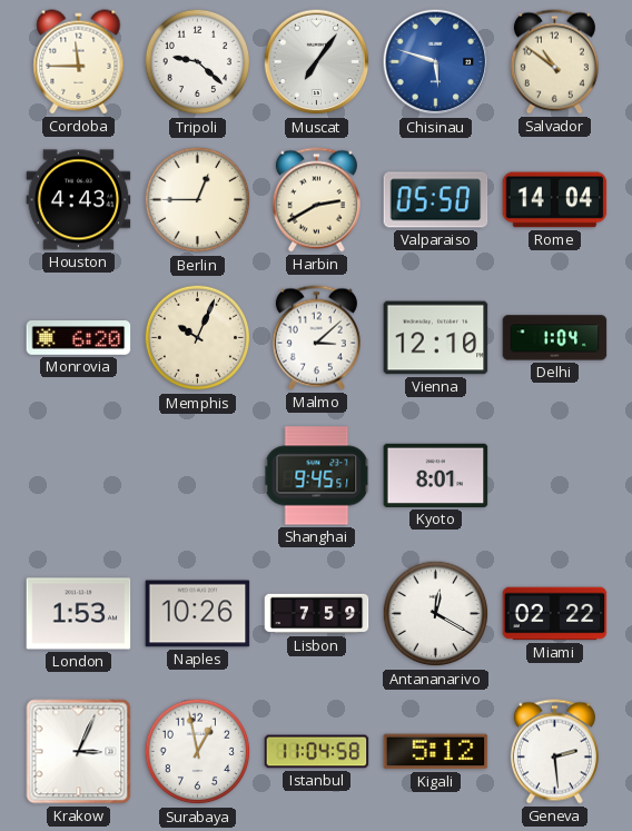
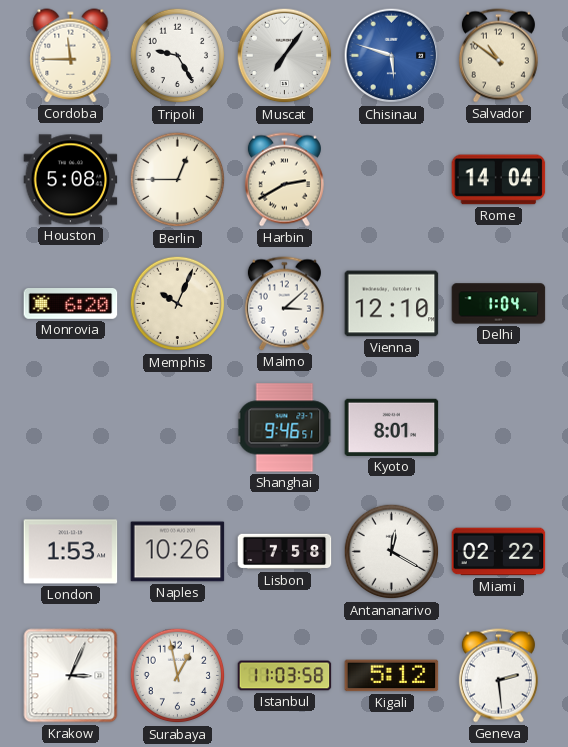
Tripoli: 9:22 -> 9:25
Houston: 4:43 -> 5:08
Valparaiso: 05:50 -> none
Shanghai: 9:45 -> 9:46
Lisbon: 7:59 -> 7:58
Istanbul: 11:04 -> 11:03
